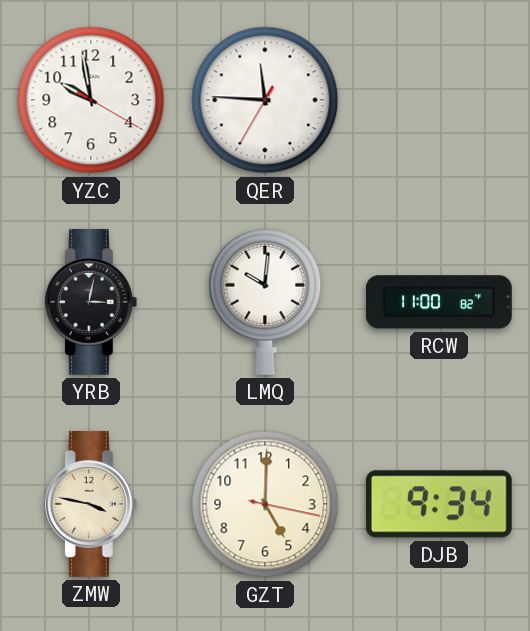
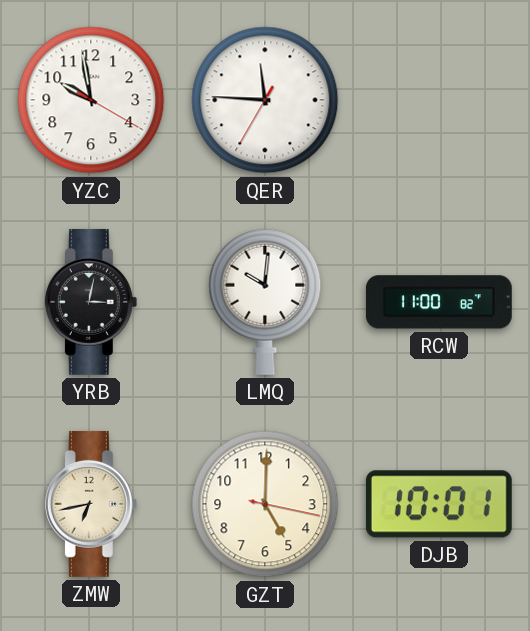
ZMW: 3:47 -> 6:43
DJB: 9:34 -> 10:01
